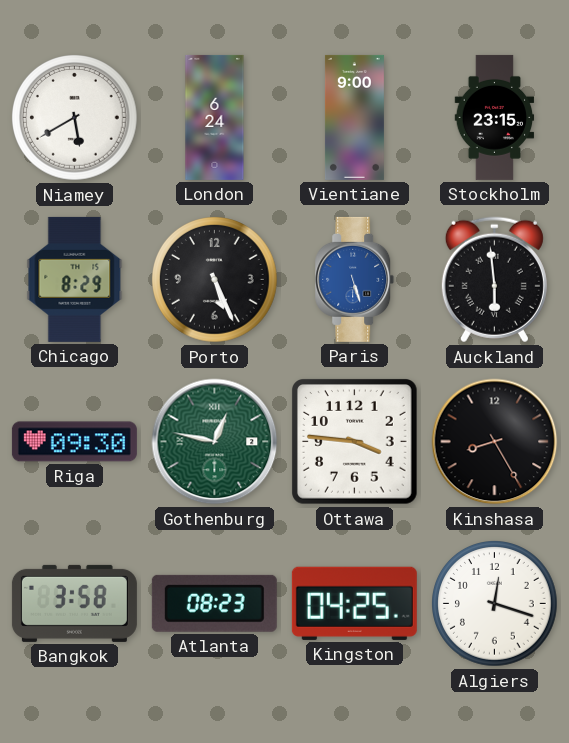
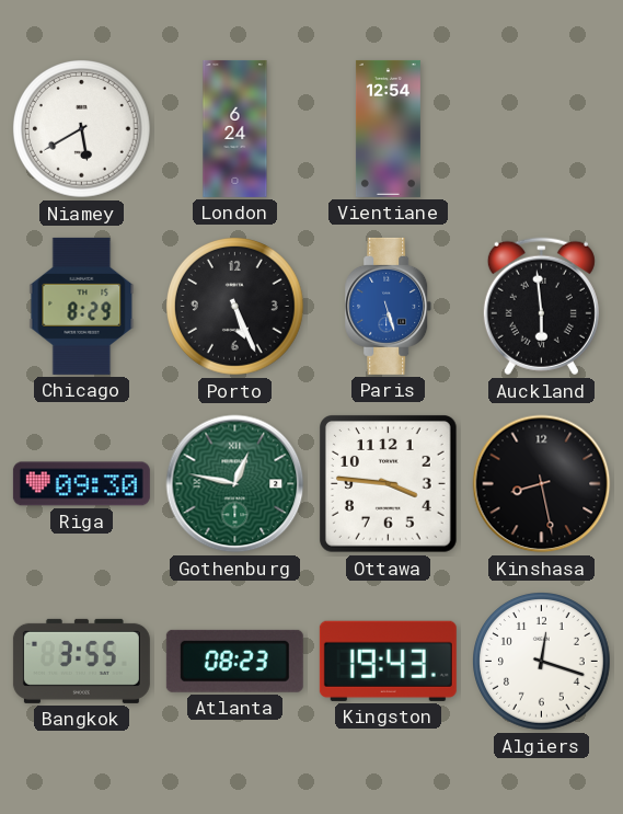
Vientiane: 9:00 -> 12:54
Stockholm: 23:15 -> none
Kinshasa: 8:25 -> 8:28
Bangkok: 3:58 -> 3:55
Kingston: 04:25 -> 19:43
